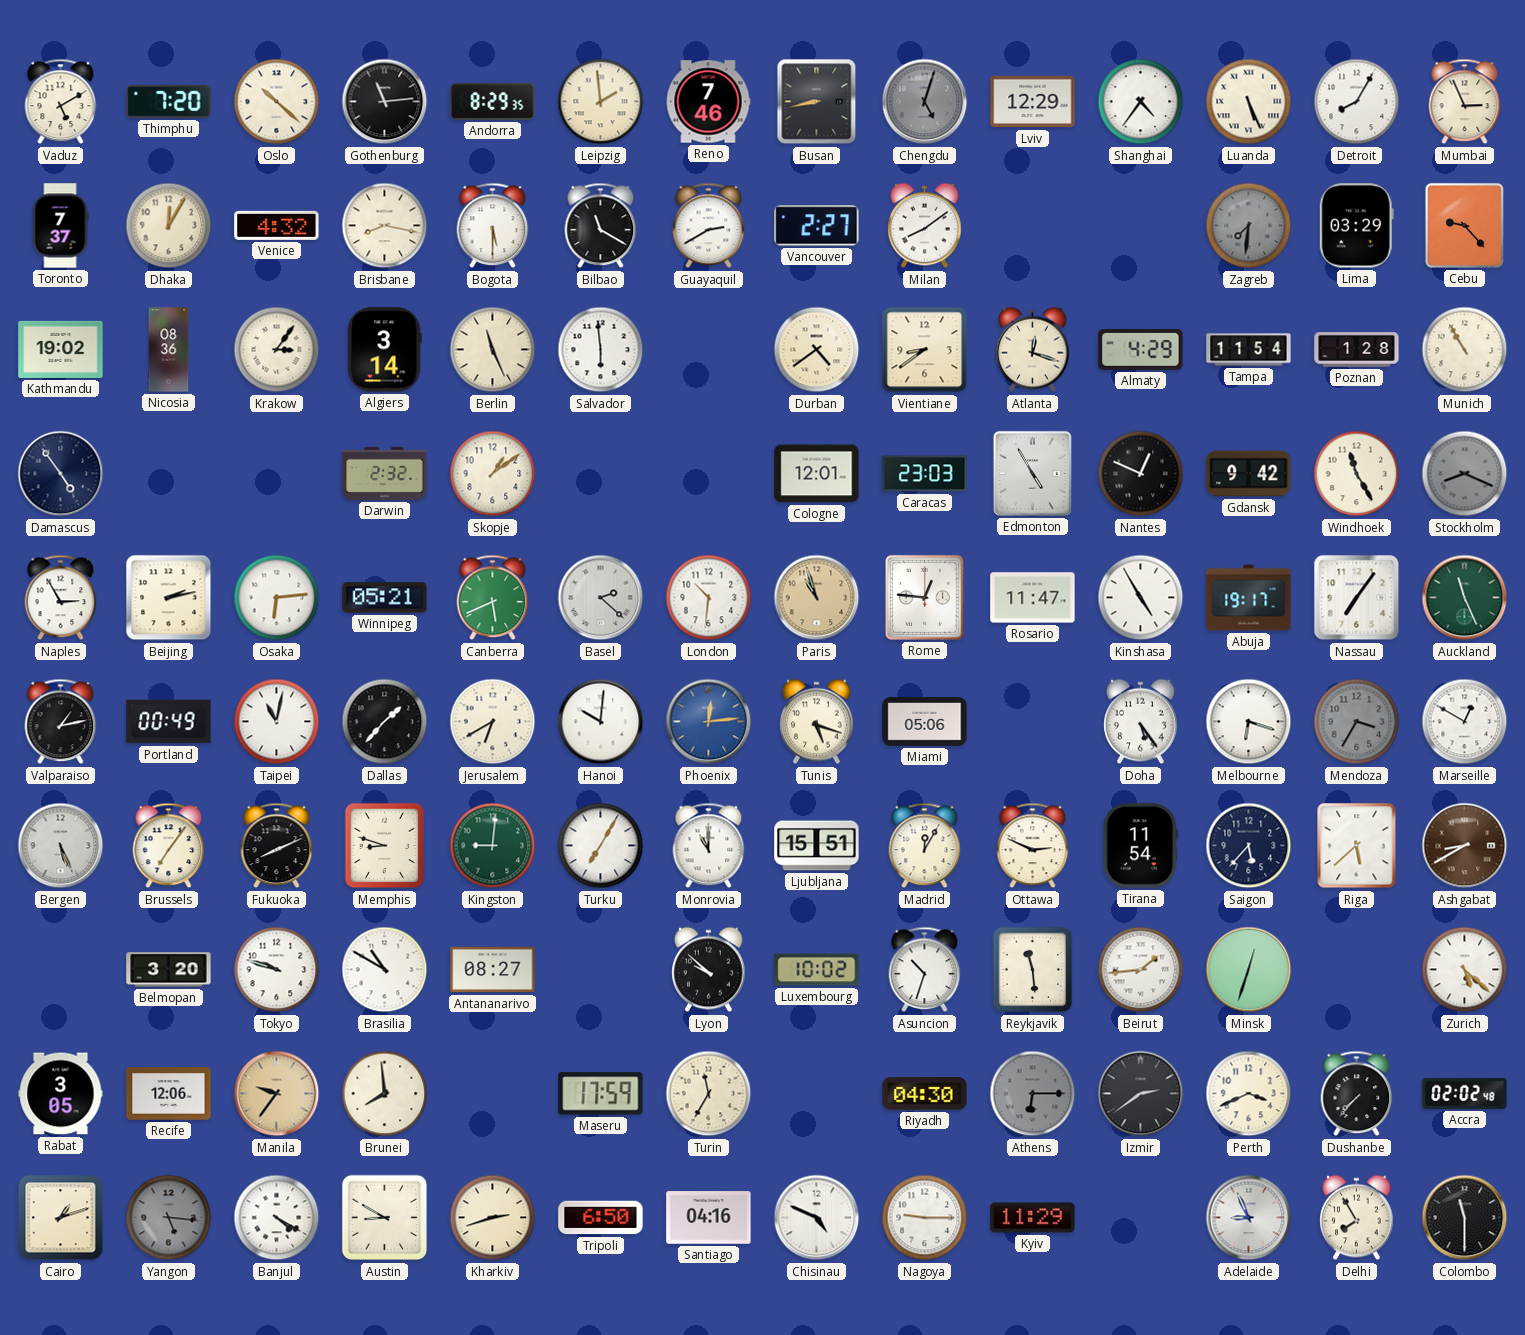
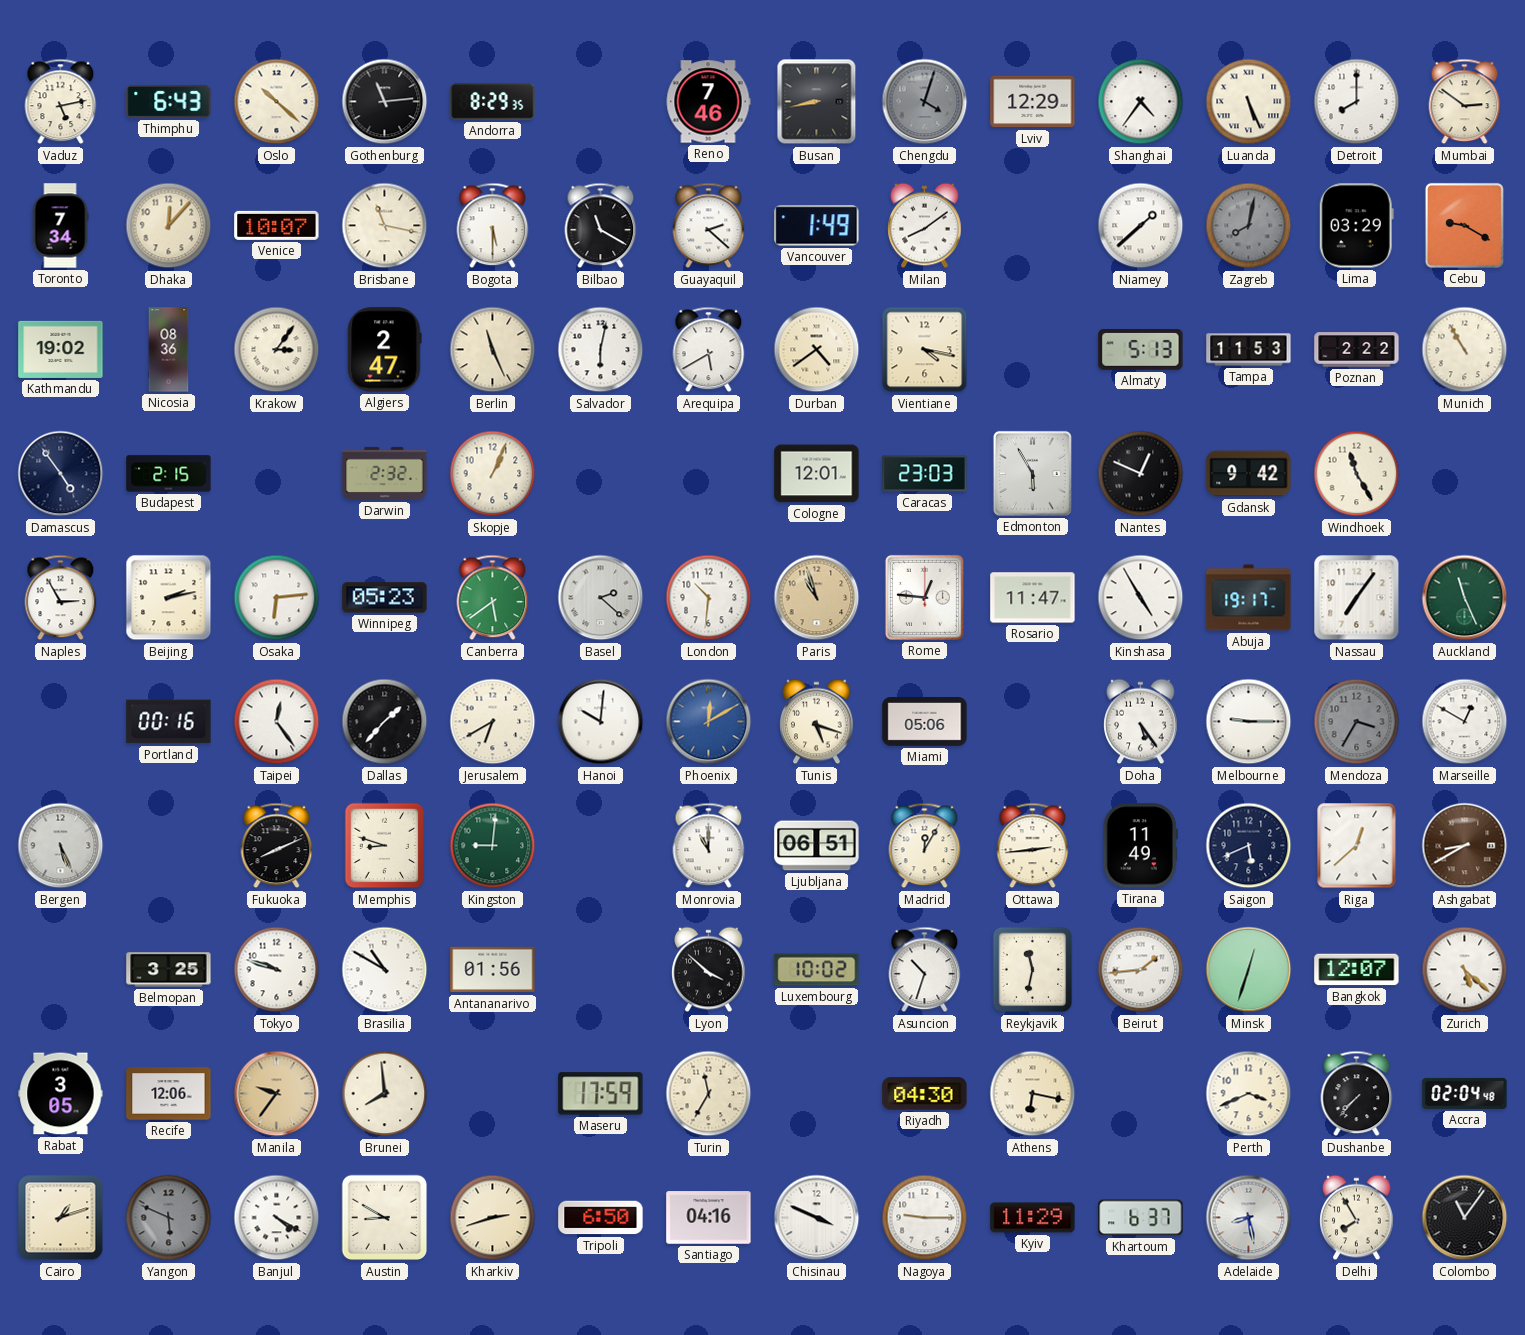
Vaduz: 5:10 -> 5:13
Thimphu: 7:20 -> 6:43
Leipzig: 1:59 -> none
Chengdu: 5:03 -> 4:03
Detroit: 8:05 -> 8:00
Mumbai: 2:56 -> 2:51
Toronto: 7:37 -> 7:34
Dhaka: 12:05 -> 12:07
Venice: 4:32 -> 10:07
Brisbane: 8:17 -> 11:17
Guayaquil: 2:40 -> 2:22
Vancouver: 2:27 -> 1:49
Niamey: none -> 1:38
Zagreb: 7:31 -> 8:02
Cebu: 9:23 -> 9:20
Algiers: 3:14 -> 2:47
Salvador: 5:59 -> 6:02
Arequipa: none -> 5:40
Vientiane: 8:39 -> 4:17
Atlanta: 12:18 -> none
Almaty: 4:29 -> 5:13
Tampa: 11:54 -> 11:53
Poznan: 1:28 -> 2:22
Budapest: none -> 2:15
Skopje: 1:09 -> 1:04
Edmonton: 4:55 -> 5:55
Stockholm: 8:19 -> none
Winnipeg: 05:21 -> 05:23
Canberra: 5:41 -> 5:39
Valparaiso: 1:13 -> none
Portland: 00:49 -> 00:16
Taipei: 11:02 -> 12:24
Phoenix: 12:14 -> 12:10
Melbourne: 6:18 -> 9:15
Brussels: 7:06 -> none
Turku: 7:05 -> none
Ljubljana: 15:51 -> 06:51
Ottawa: 2:49 -> 2:44
Tirana: 11:54 -> 11:49
Saigon: 5:37 -> 5:41
Riga: 5:38 -> 12:38
Belmopan: 3:20 -> 3:25
Antananarivo: 08:27 -> 01:56
Lyon: 9:52 -> 3:52
Reykjavik: 11:29 -> 11:32
Bangkok: none -> 12:07
Athens: 6:15 -> 6:17
Athens dial: grey -> cream
Izmir: 2:39 -> none
Accra: 02:02 -> 02:04
Yangon: 5:16 -> 5:49
Chisinau: 4:49 -> 3:49
Khartoum: none -> 6:37
Adelaide: 8:56 -> 8:28
Colombo: 11:30 -> 11:06
